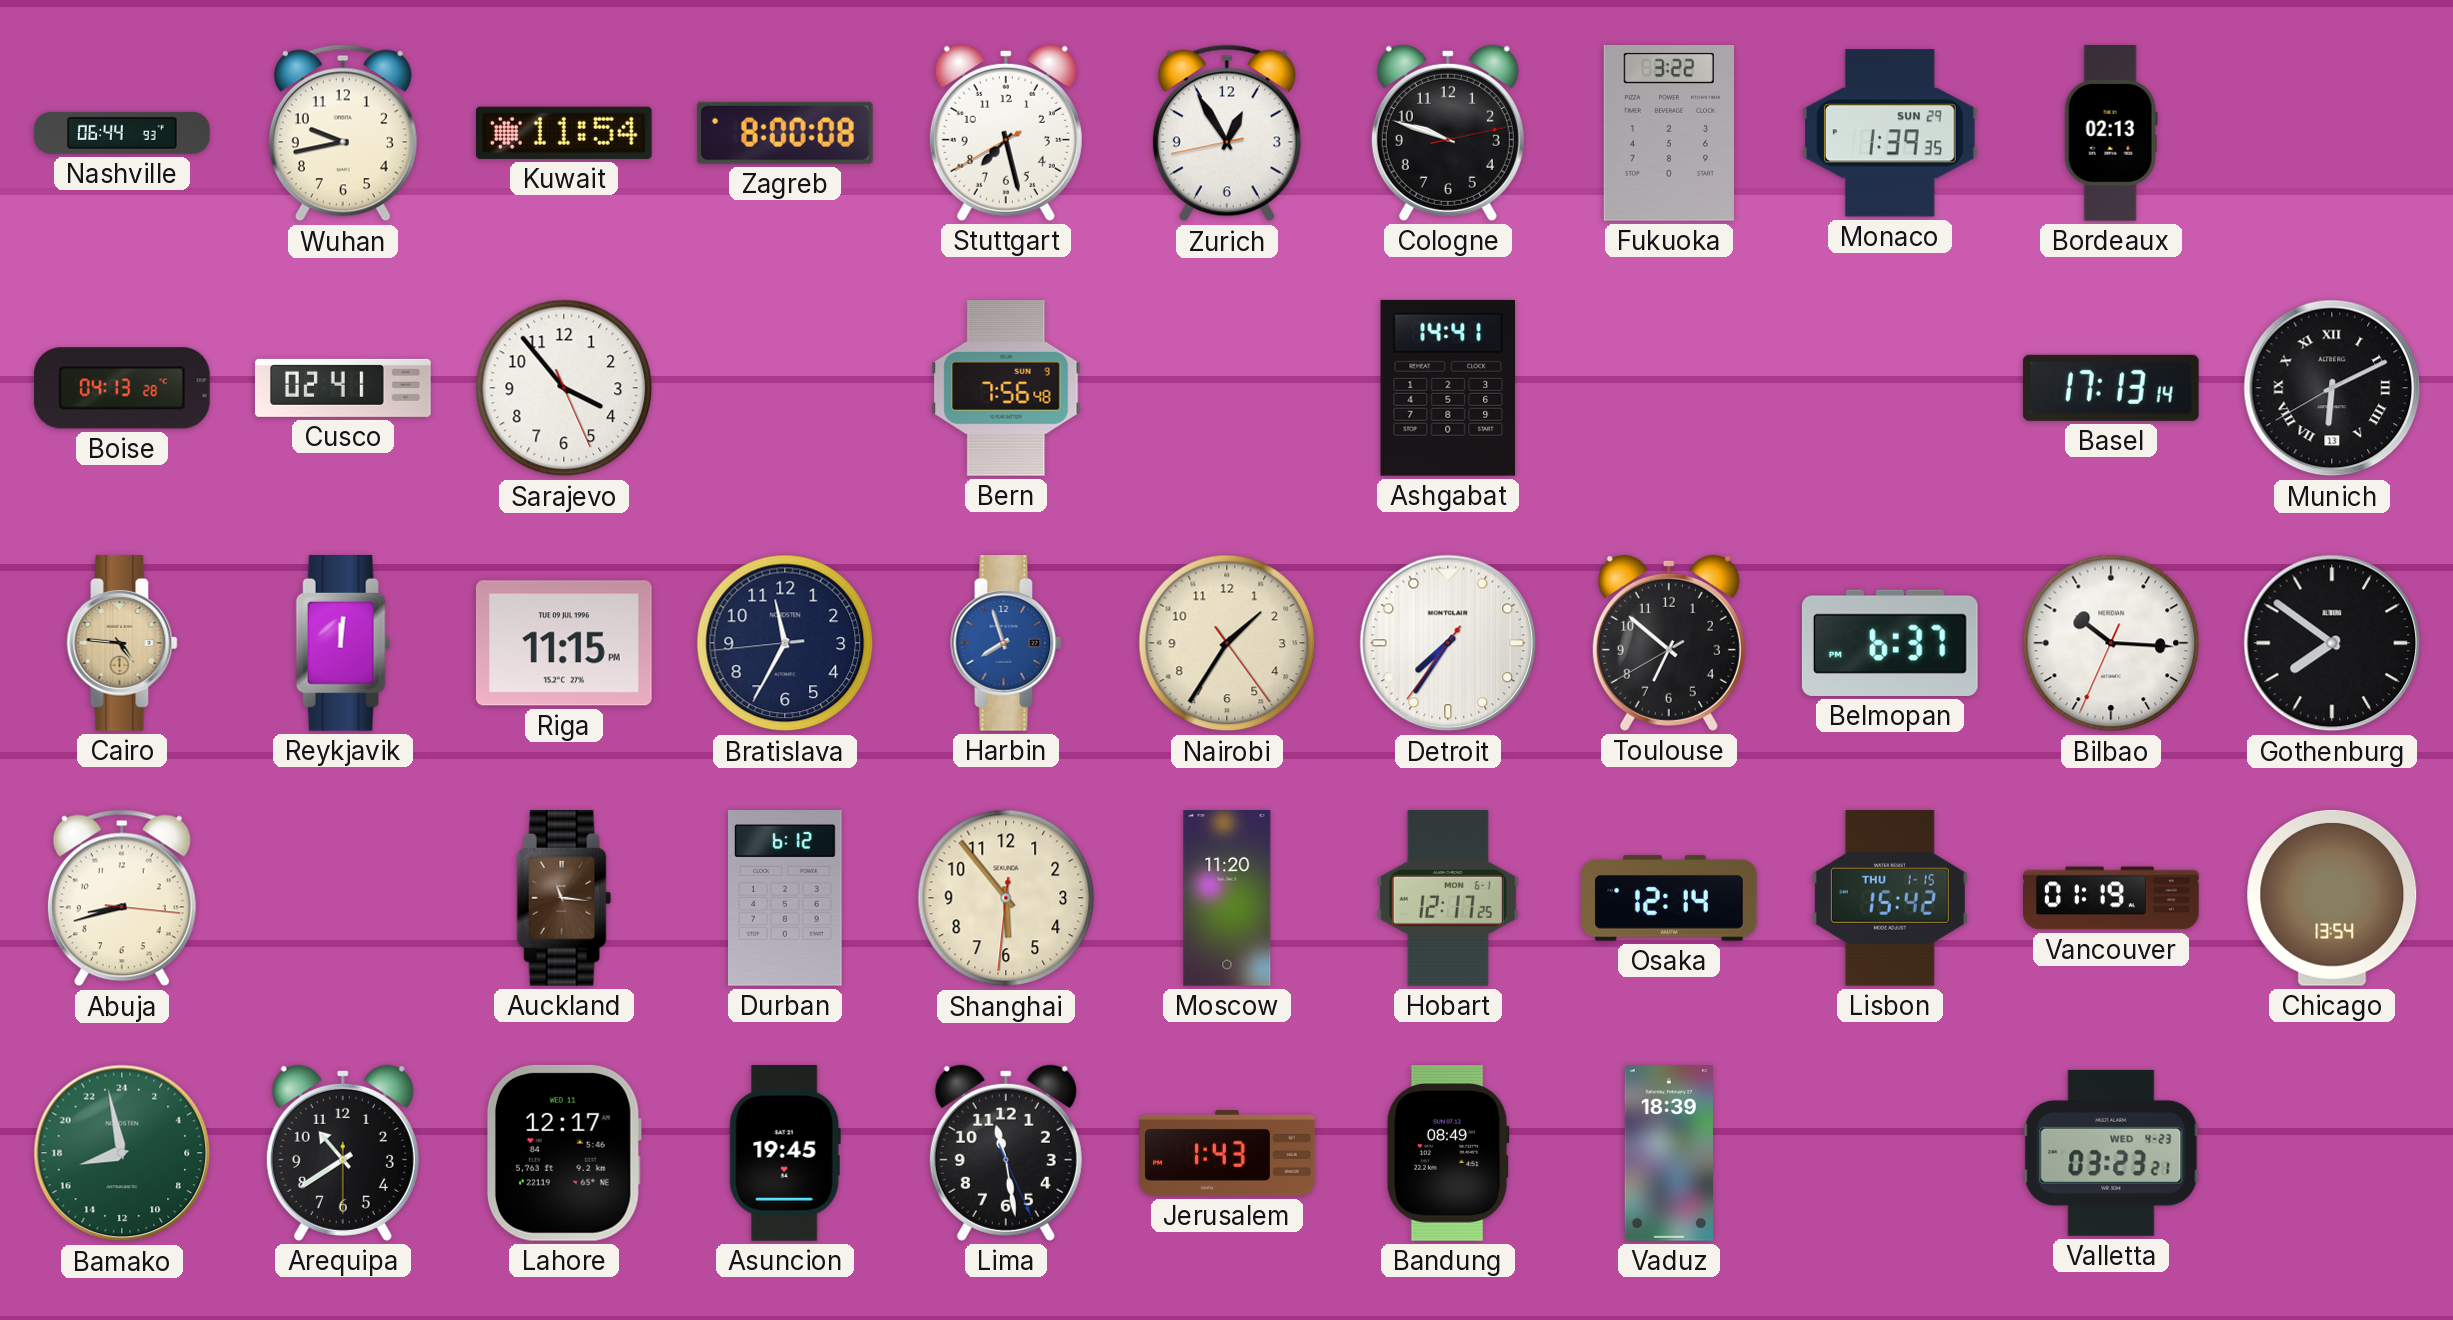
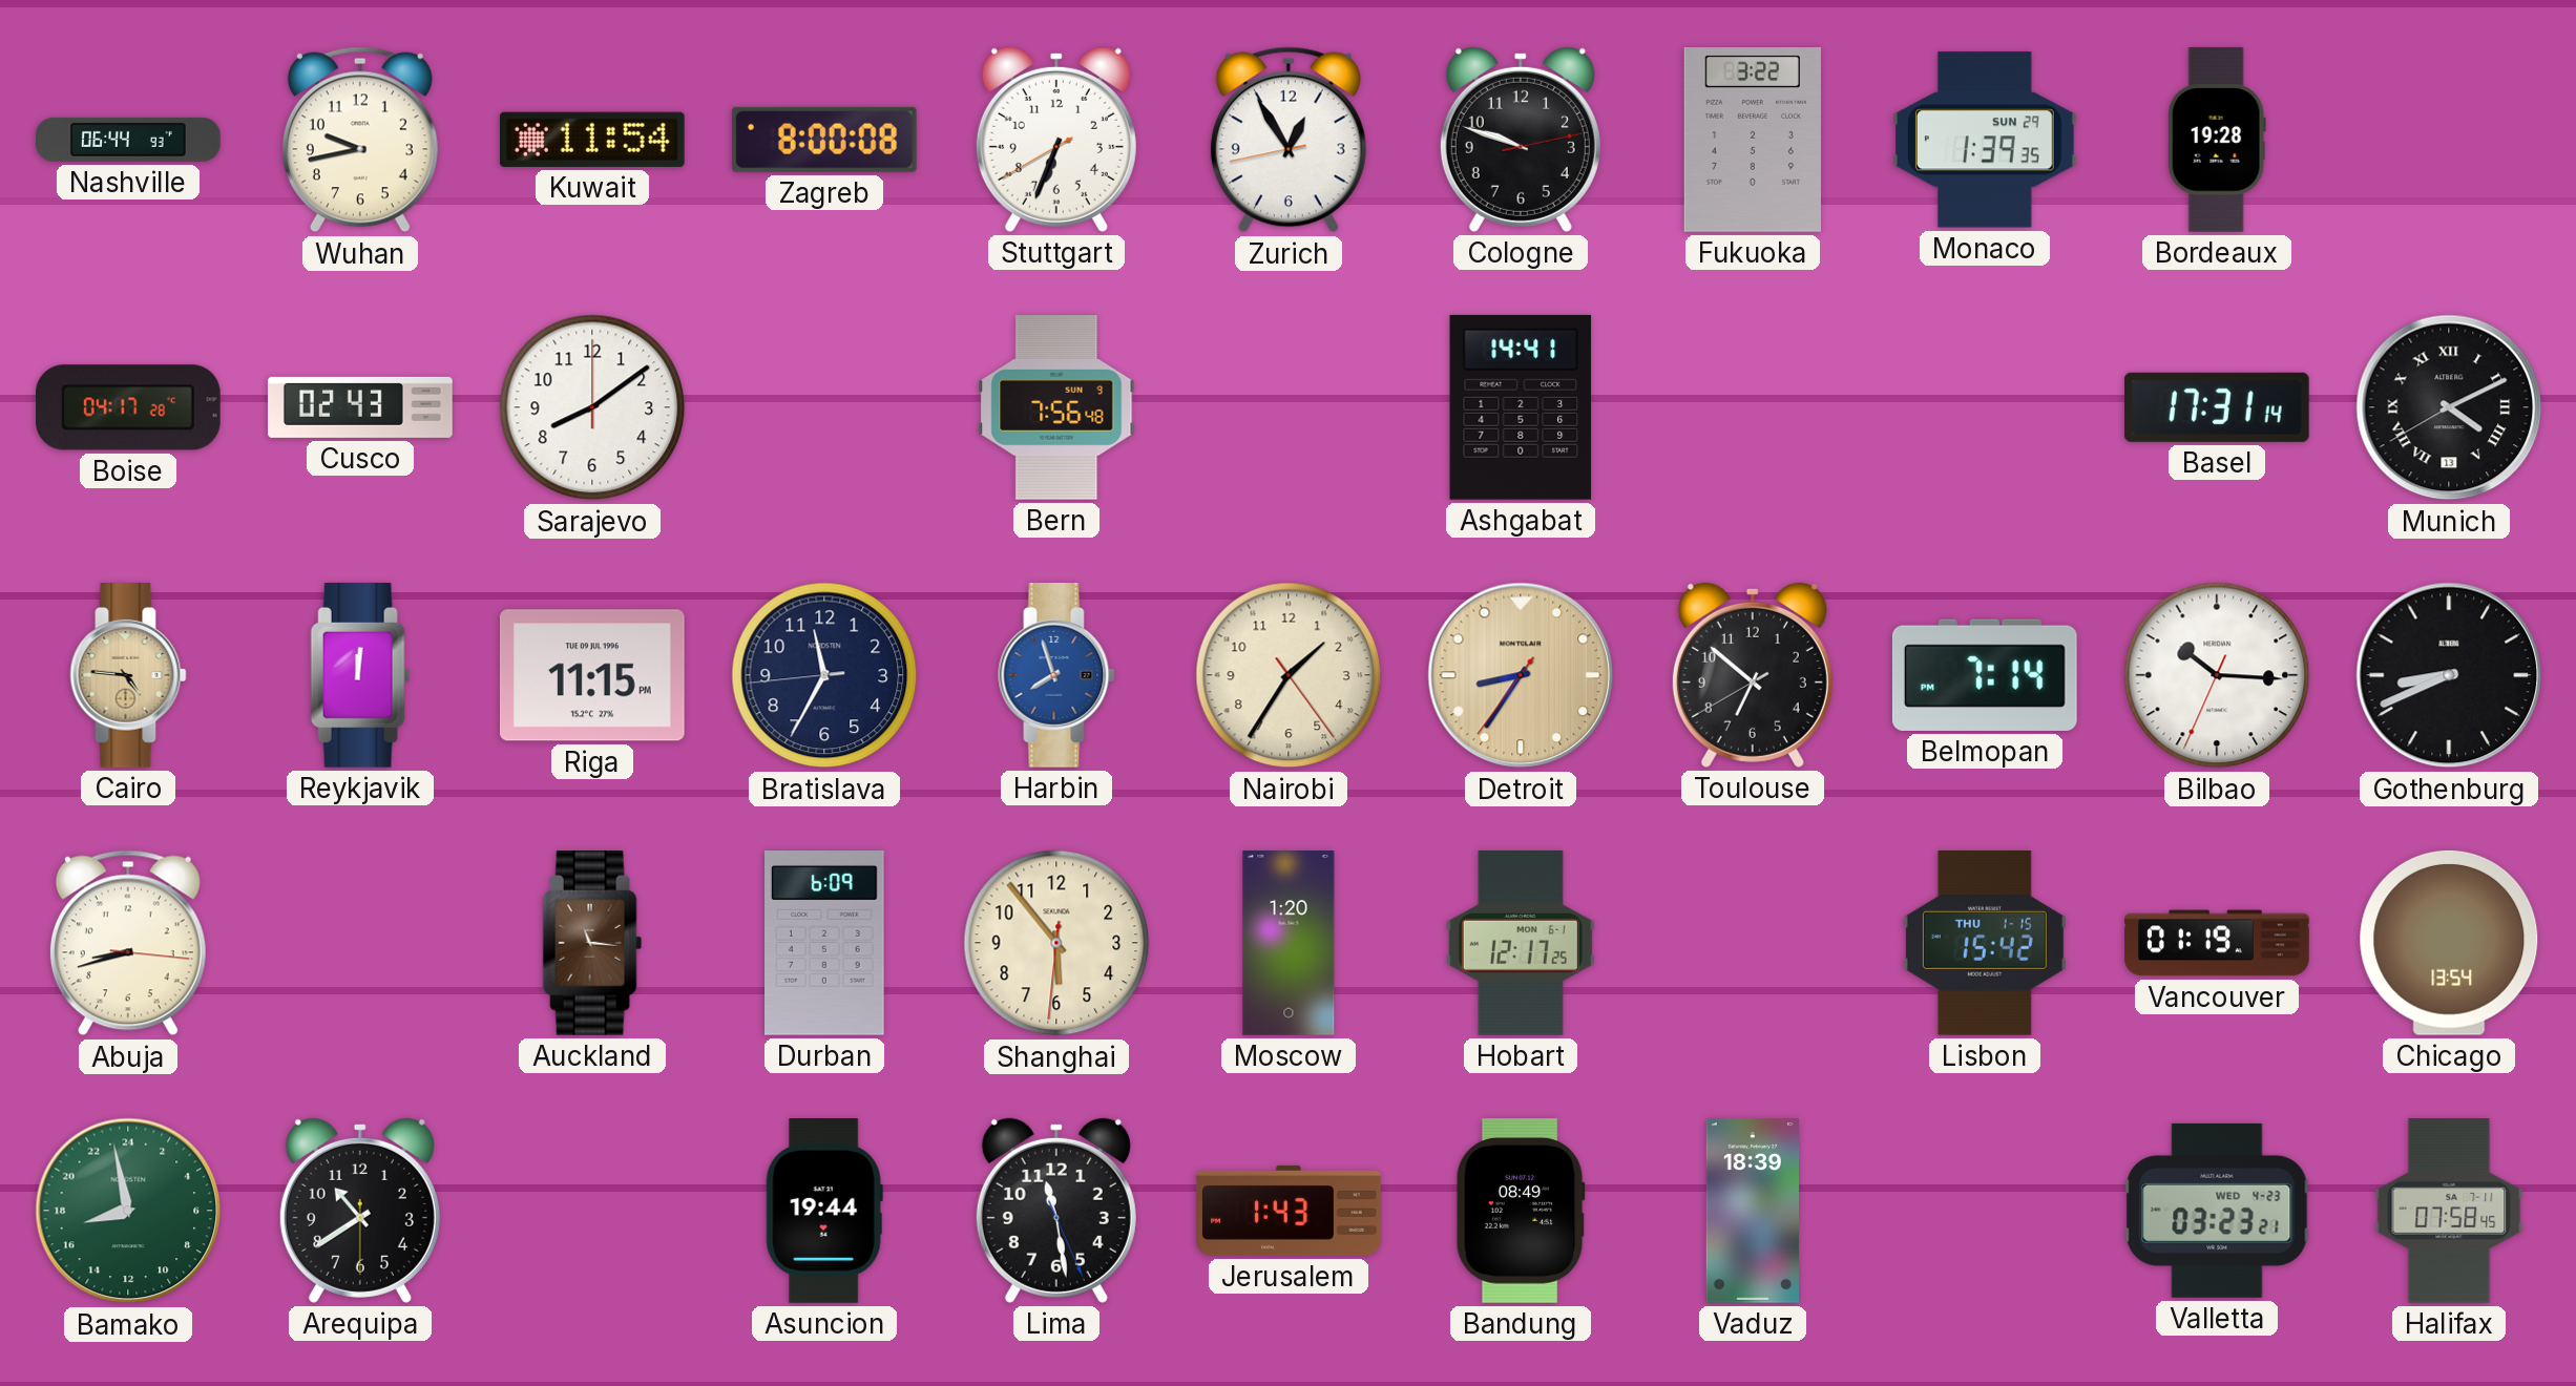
Stuttgart: 7:27 -> 6:33
Bordeaux: 02:13 -> 19:28
Boise: 04:13 -> 04:17
Cusco: 02:41 -> 02:43
Sarajevo: 3:53 -> 8:09
Basel: 17:13 -> 17:31
Munich: 6:10 -> 4:10
Detroit: 7:35 -> 8:35
Detroit dial: white -> champagne
Belmopan: 6:37 -> 7:14
Gothenburg: 7:51 -> 8:41
Durban: 6:12 -> 6:09
Moscow: 11:20 -> 1:20
Osaka: 12:14 -> none
Lahore: 12:17 -> none
Asuncion: 19:45 -> 19:44
Halifax: none -> 07:58
